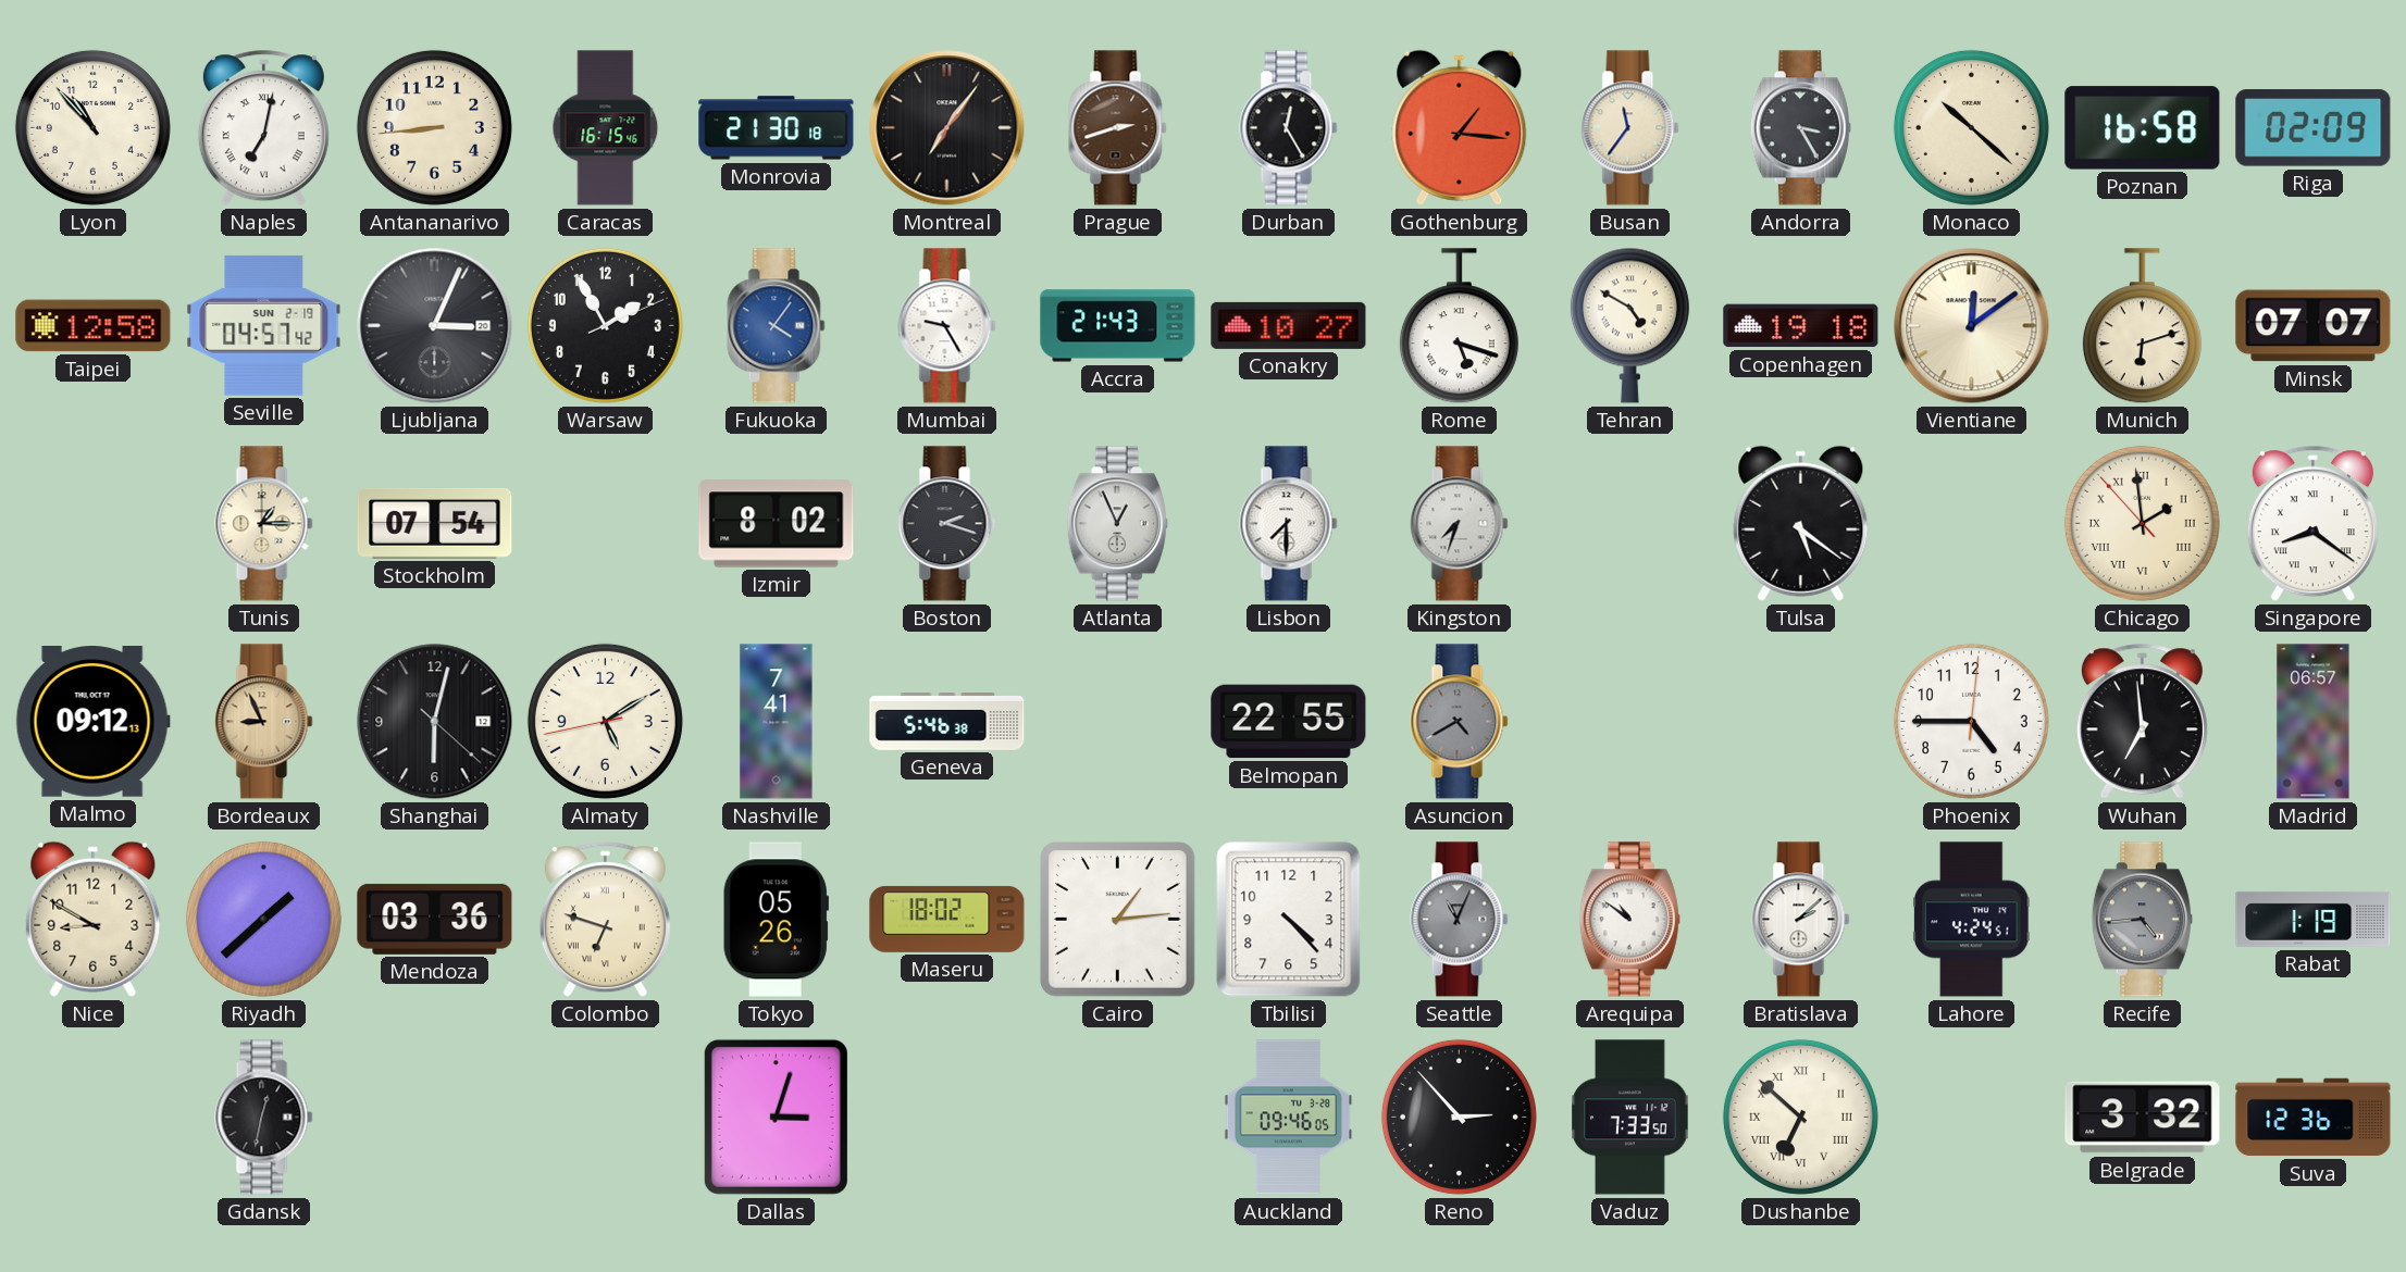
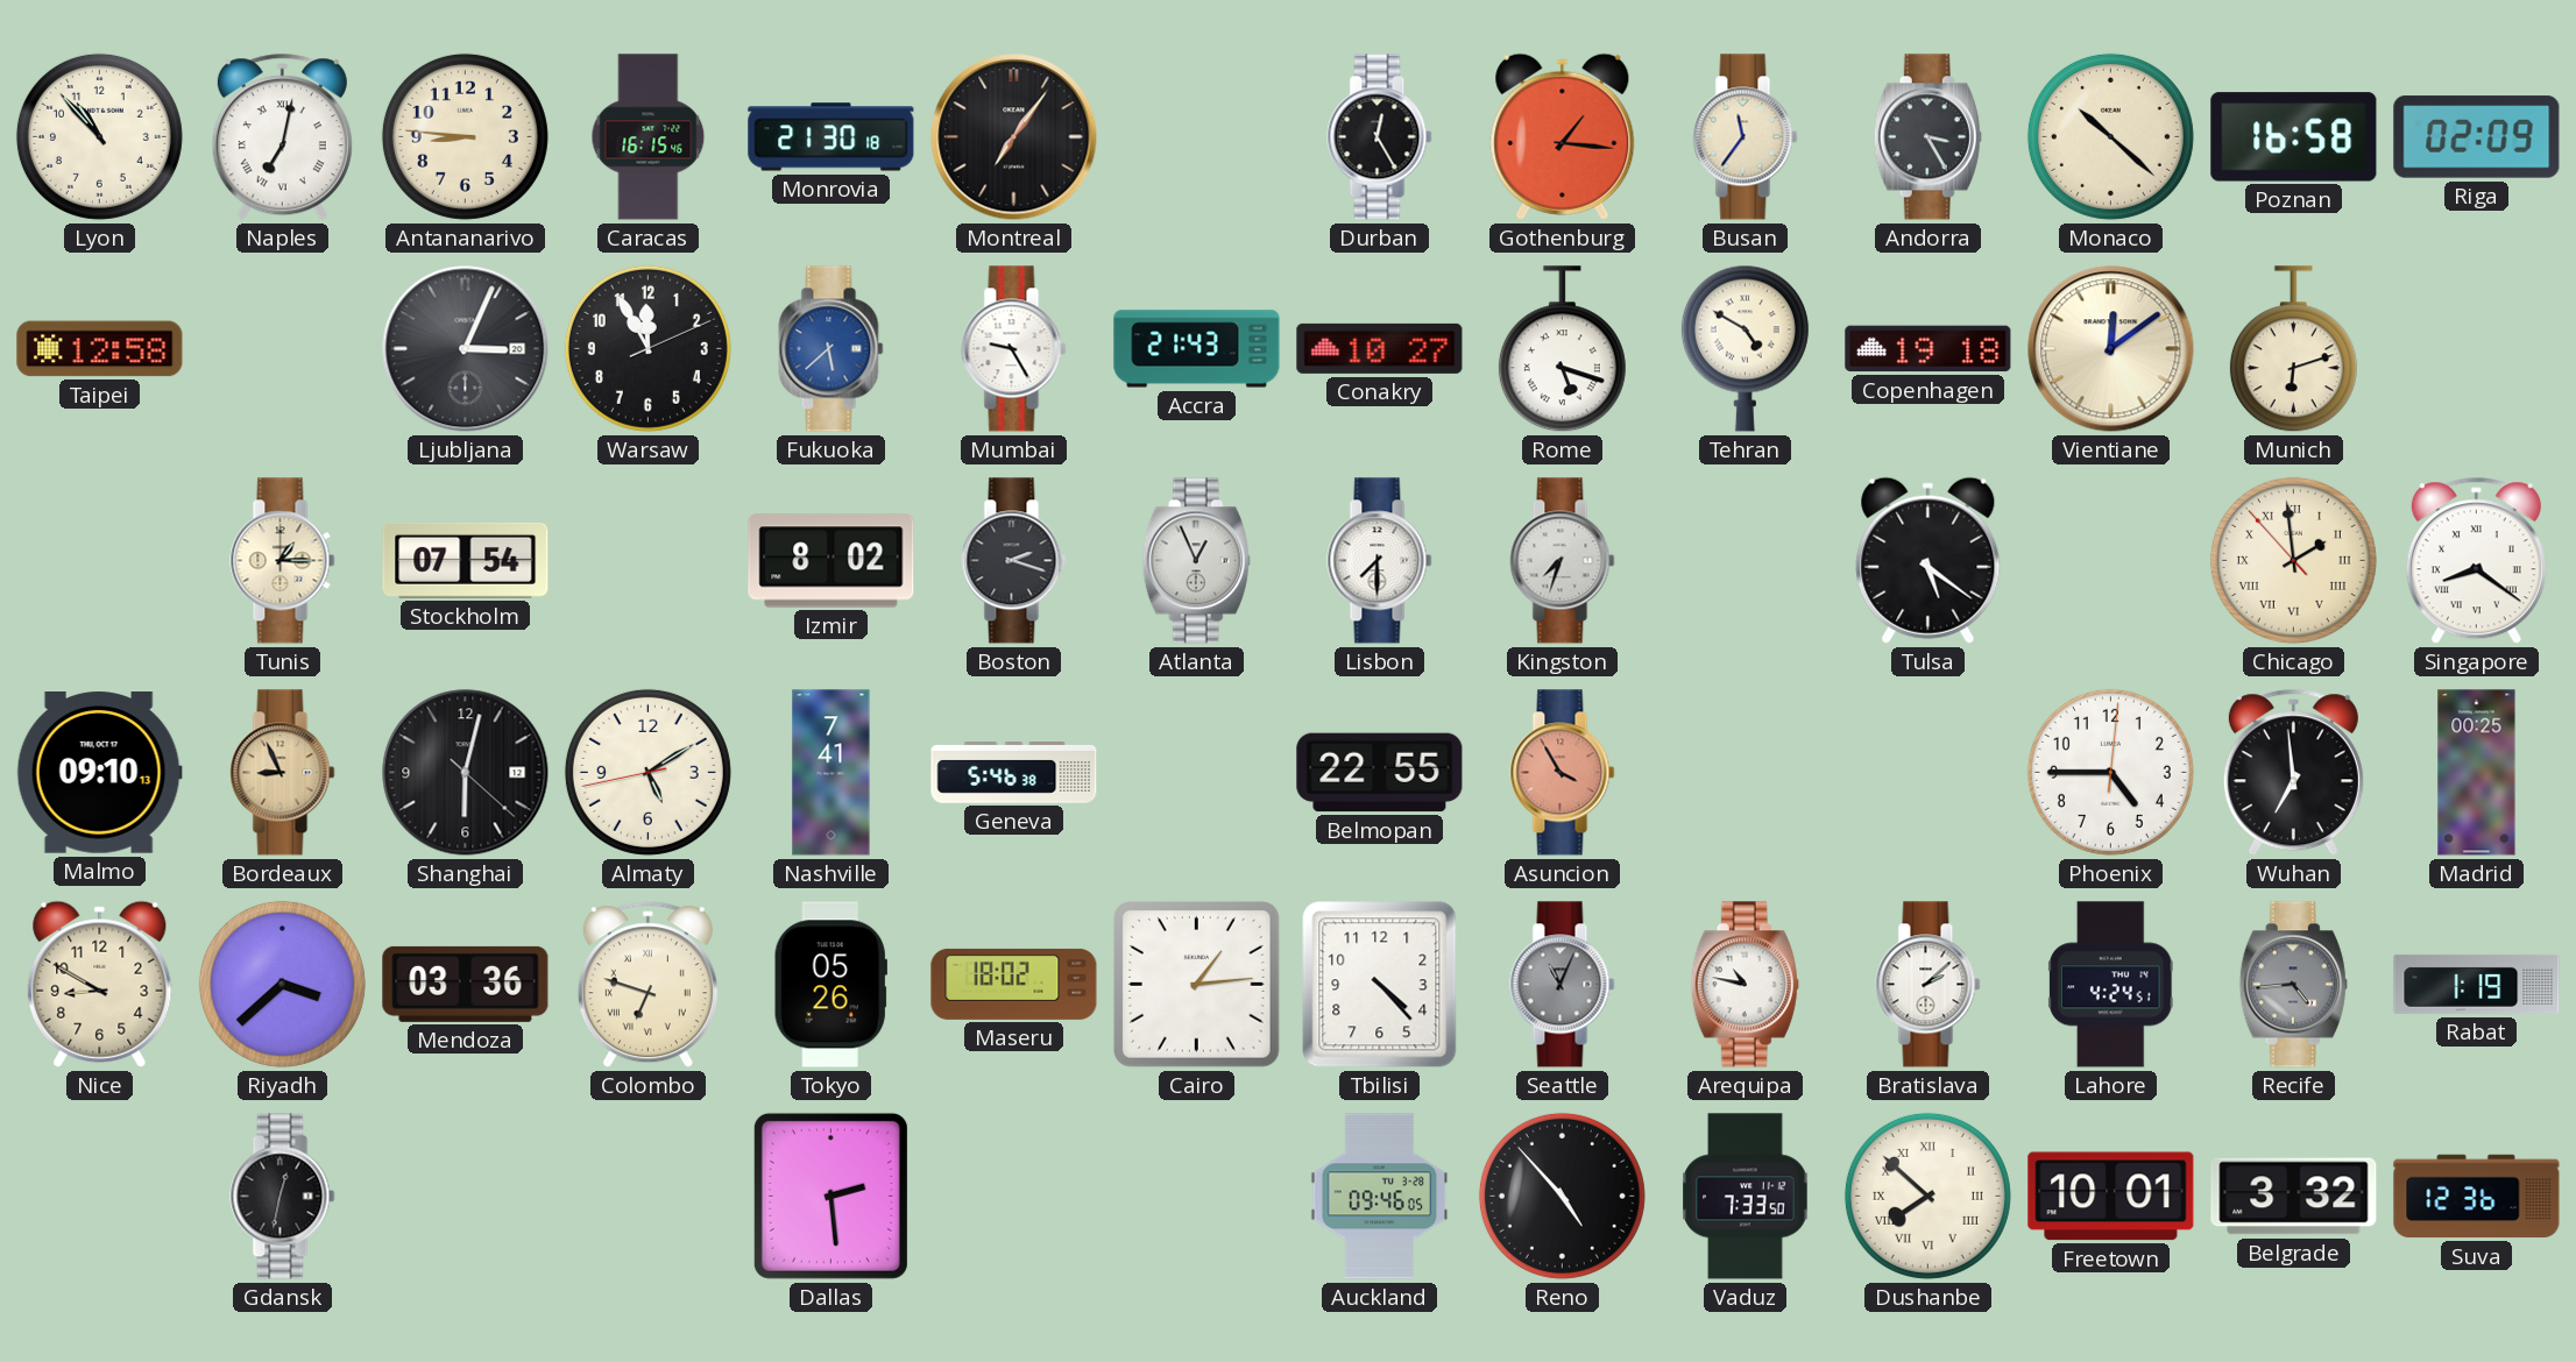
Antananarivo: 8:44 -> 8:46
Prague: 2:42 -> none
Seville: 04:57 -> none
Warsaw: 1:55 -> 11:55
Fukuoka: 4:06 -> 5:38
Minsk: 07:07 -> none
Malmo: 09:12 -> 09:10
Asuncion: 4:40 -> 3:55
Asuncion dial: grey -> salmon
Madrid: 06:57 -> 00:25
Riyadh: 1:38 -> 3:38
Arequipa: 10:51 -> 10:47
Dallas: 3:03 -> 2:29
Reno: 2:53 -> 4:53
Dushanbe: 6:52 -> 7:52
Freetown: none -> 10:01
